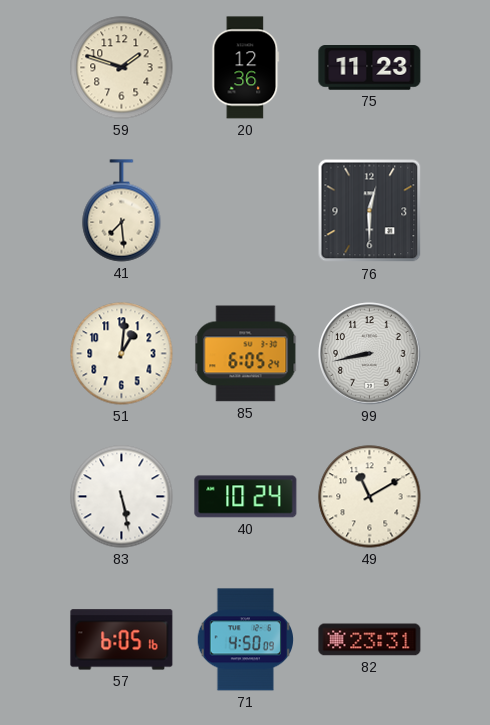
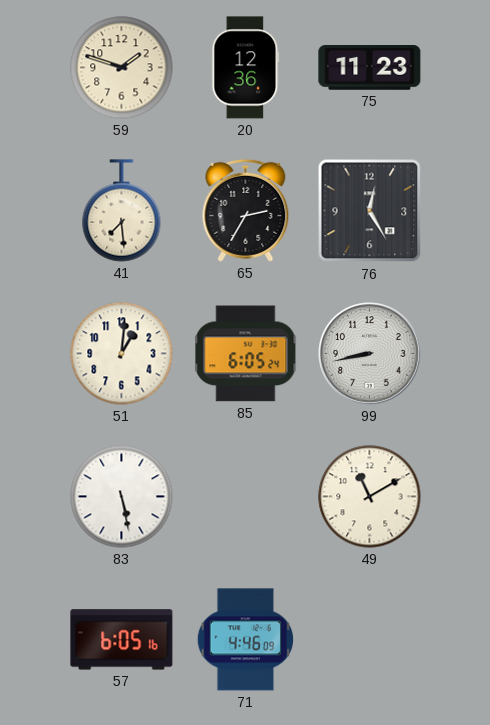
65: none -> 2:35
76: 12:30 -> 12:25
40: 10:24 -> none
71: 4:50 -> 4:46
82: 23:31 -> none
